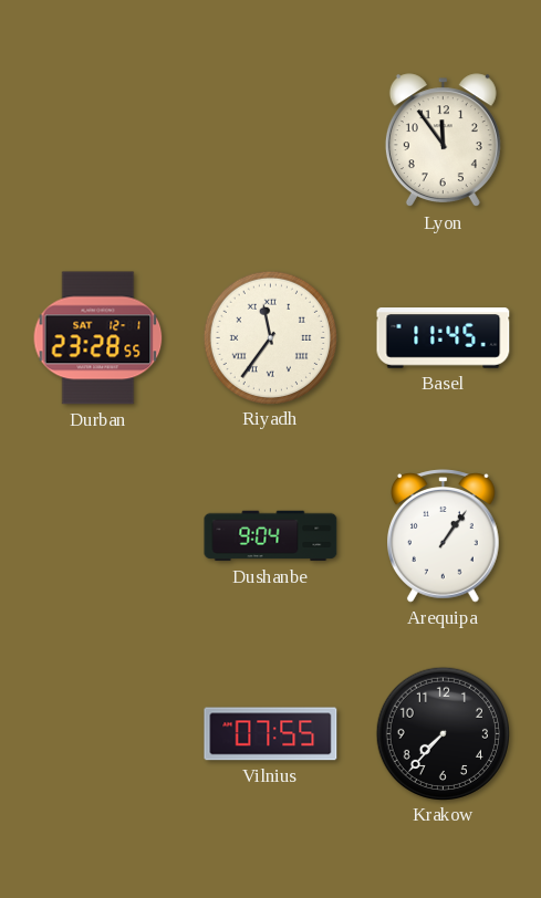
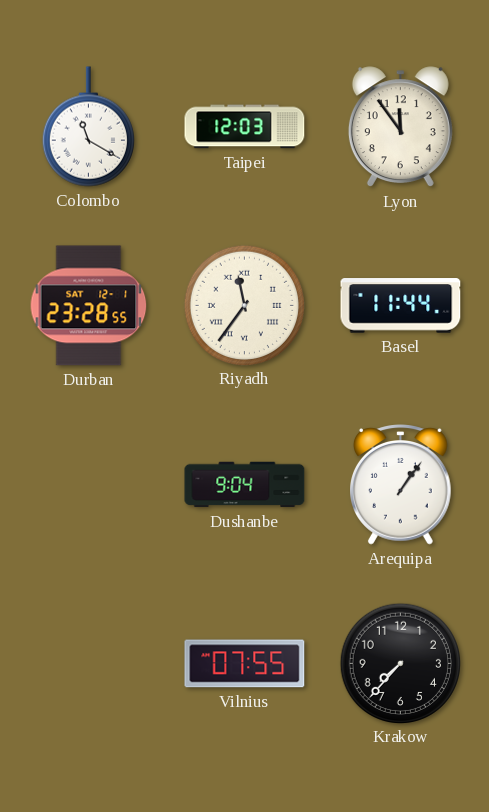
Colombo: none -> 11:20
Taipei: none -> 12:03
Basel: 11:45 -> 11:44
